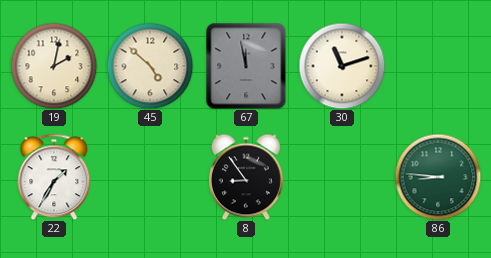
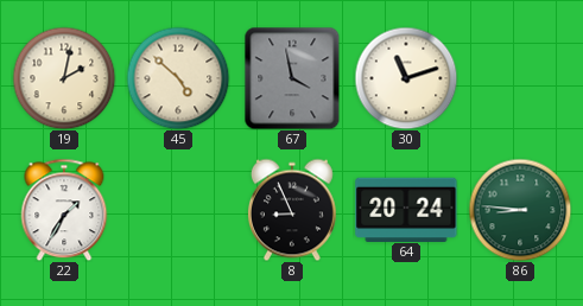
67: 11:58 -> 3:58
8: 8:54 -> 8:56
64: none -> 20:24
